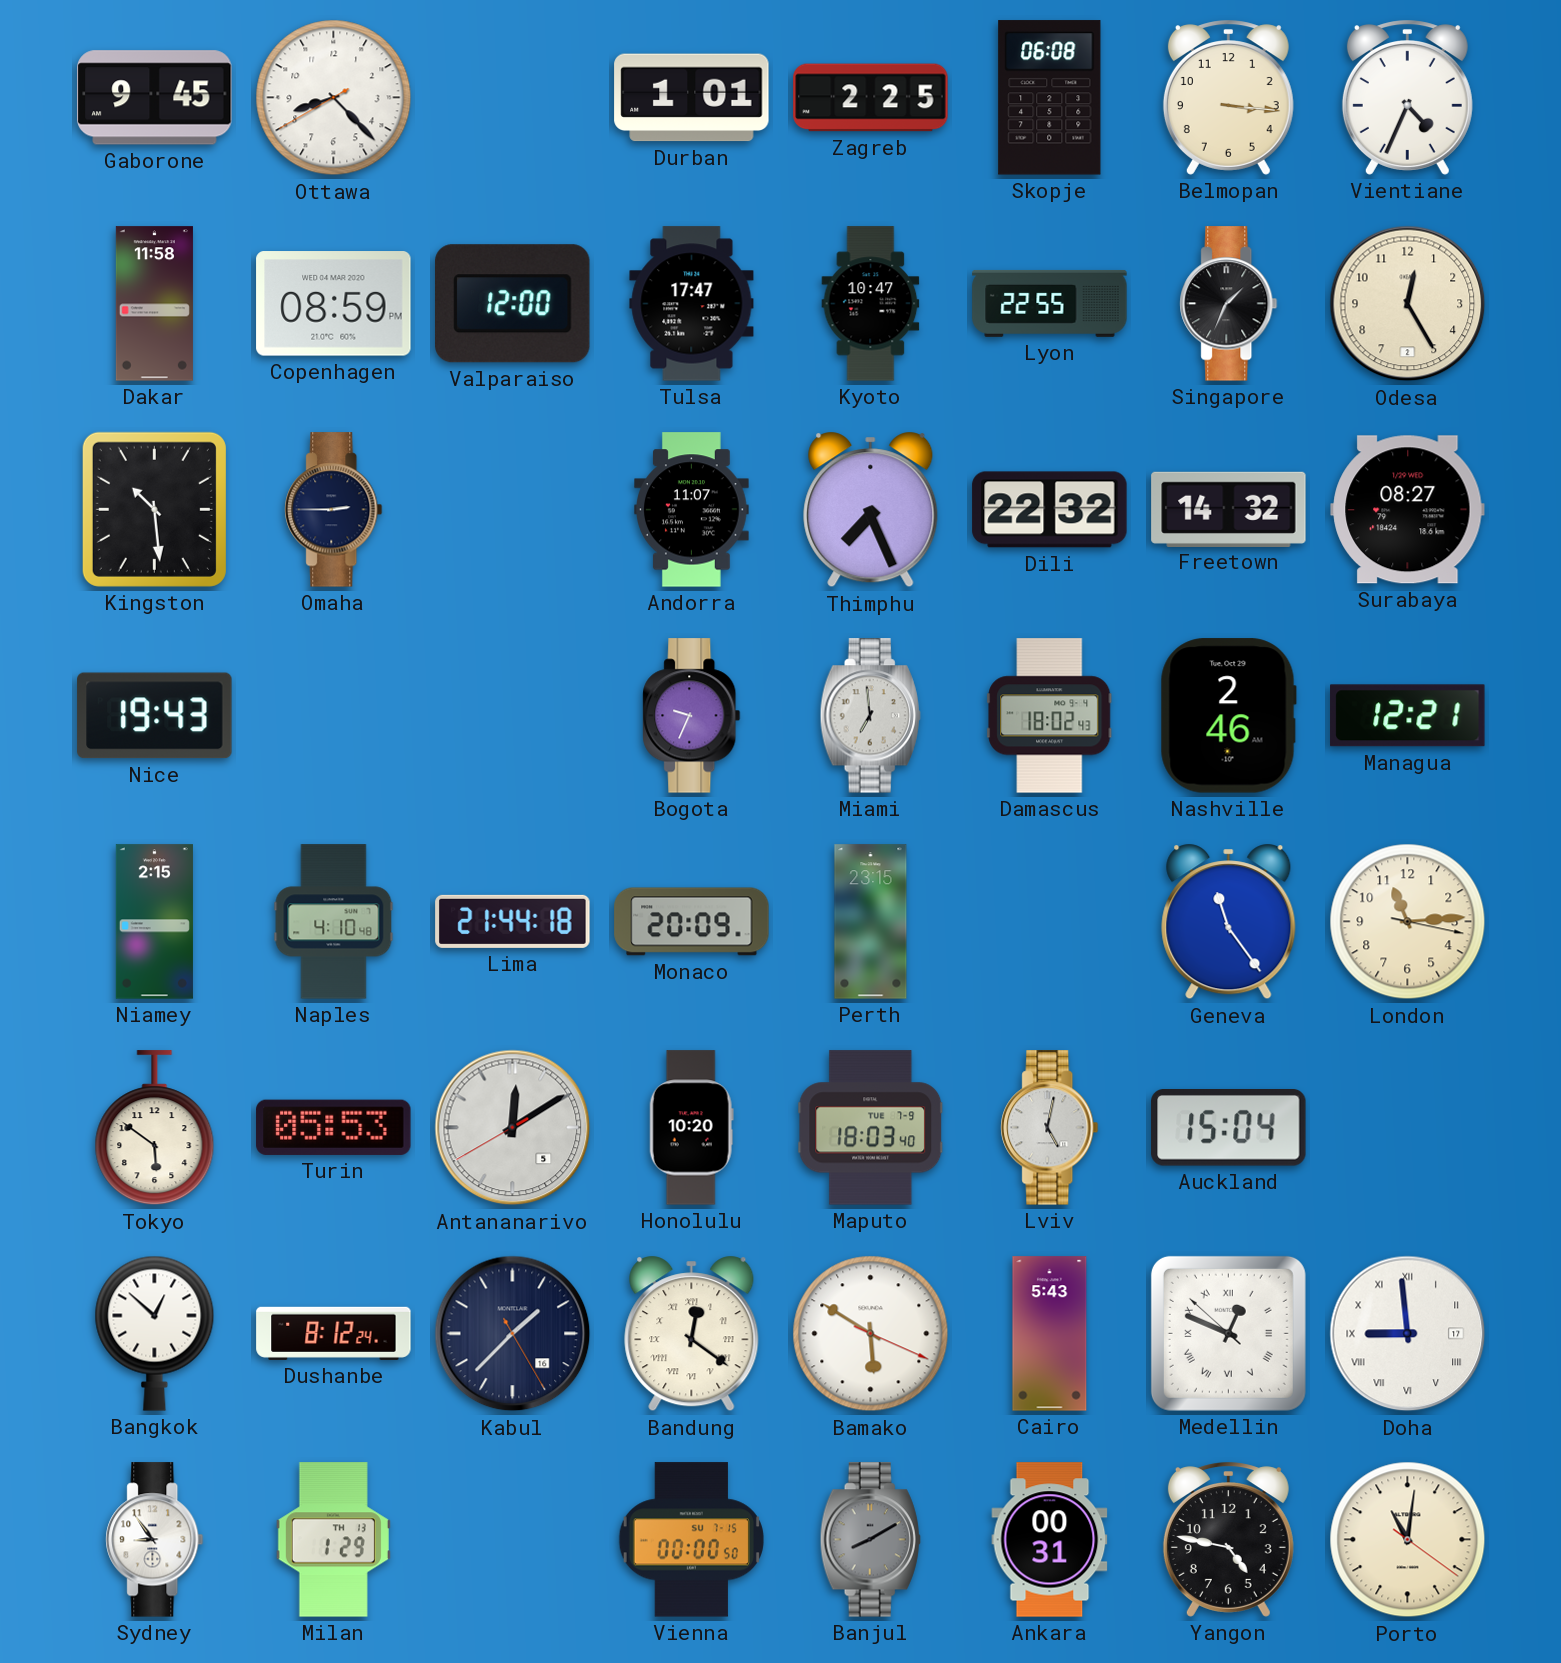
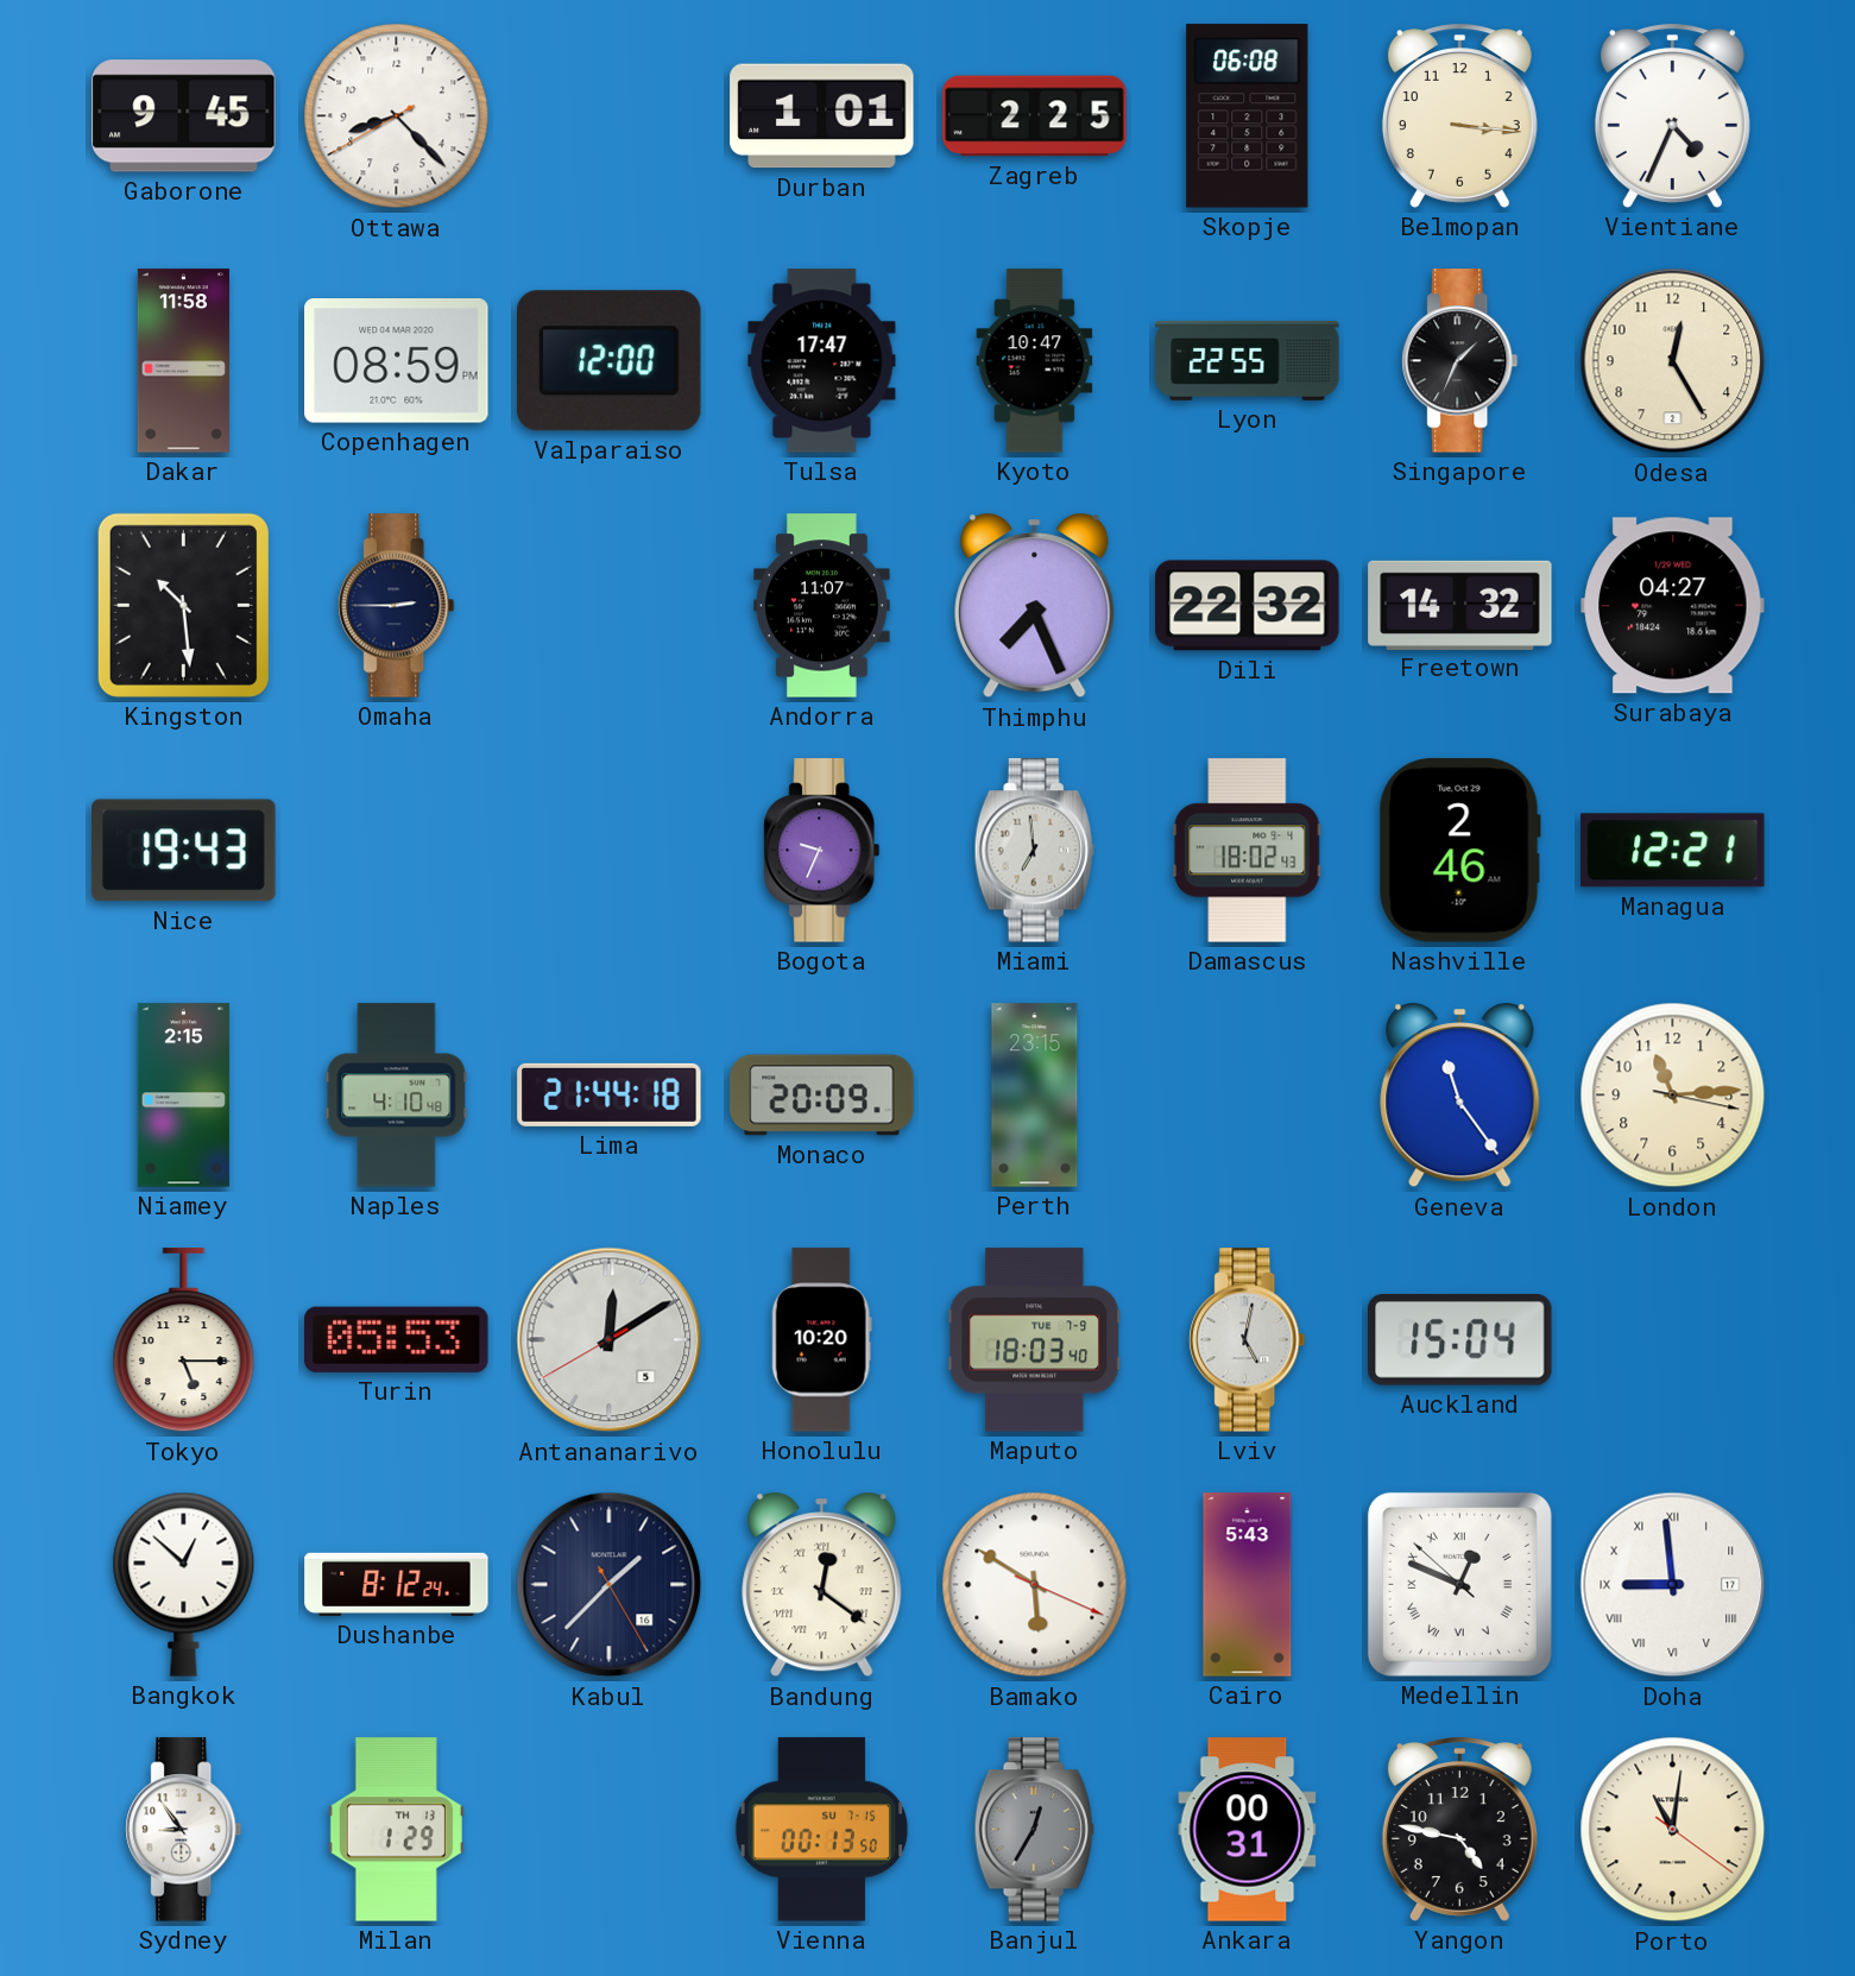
Surabaya: 08:27 -> 04:27
Tokyo: 5:51 -> 5:15
Vienna: 00:00 -> 00:13
Banjul: 8:10 -> 12:35
